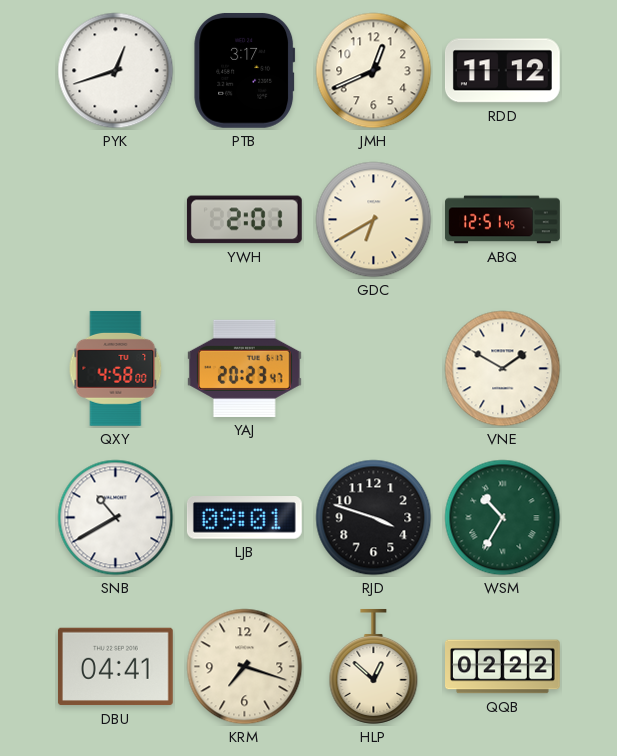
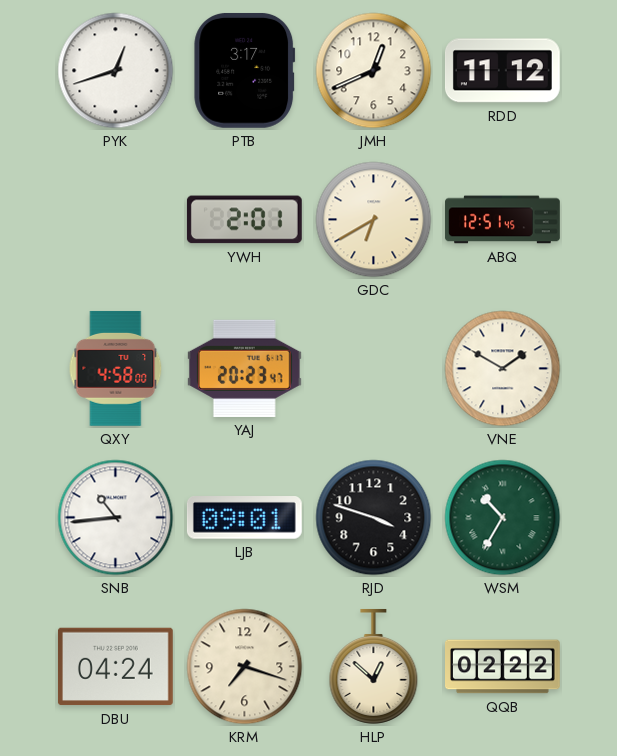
SNB: 10:40 -> 10:44
DBU: 04:41 -> 04:24
